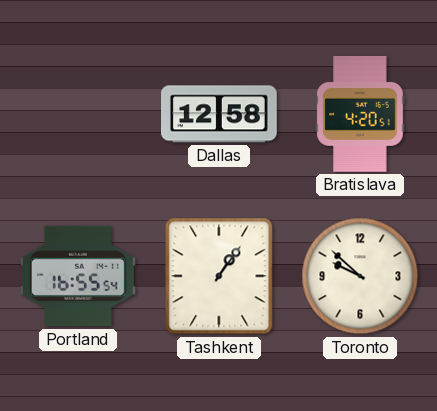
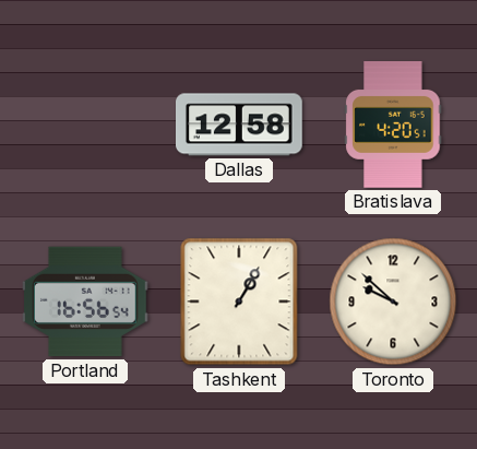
Portland: 16:55 -> 16:56
Tashkent: 1:06 -> 1:05
